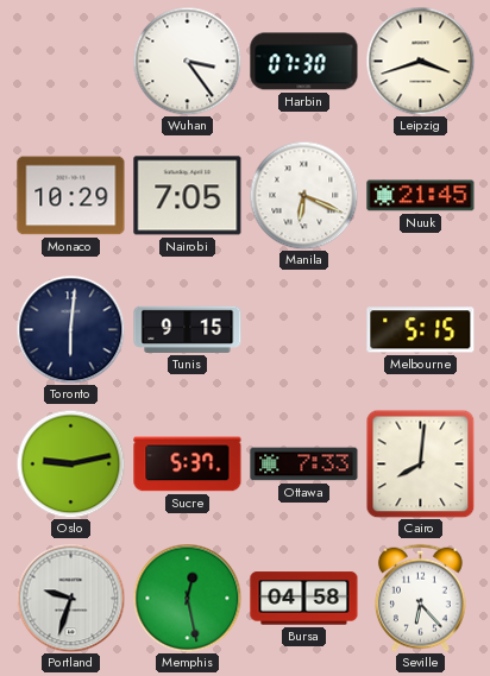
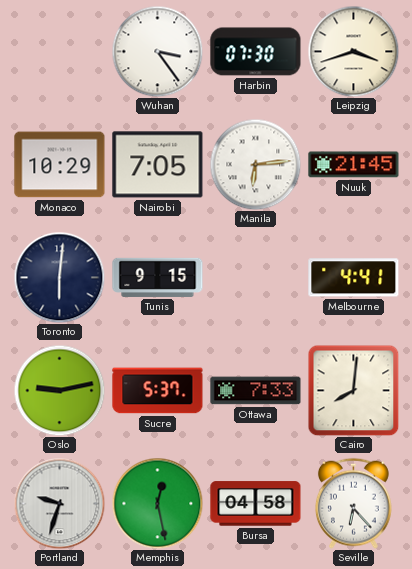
Manila: 6:19 -> 6:14
Melbourne: 5:15 -> 4:41
